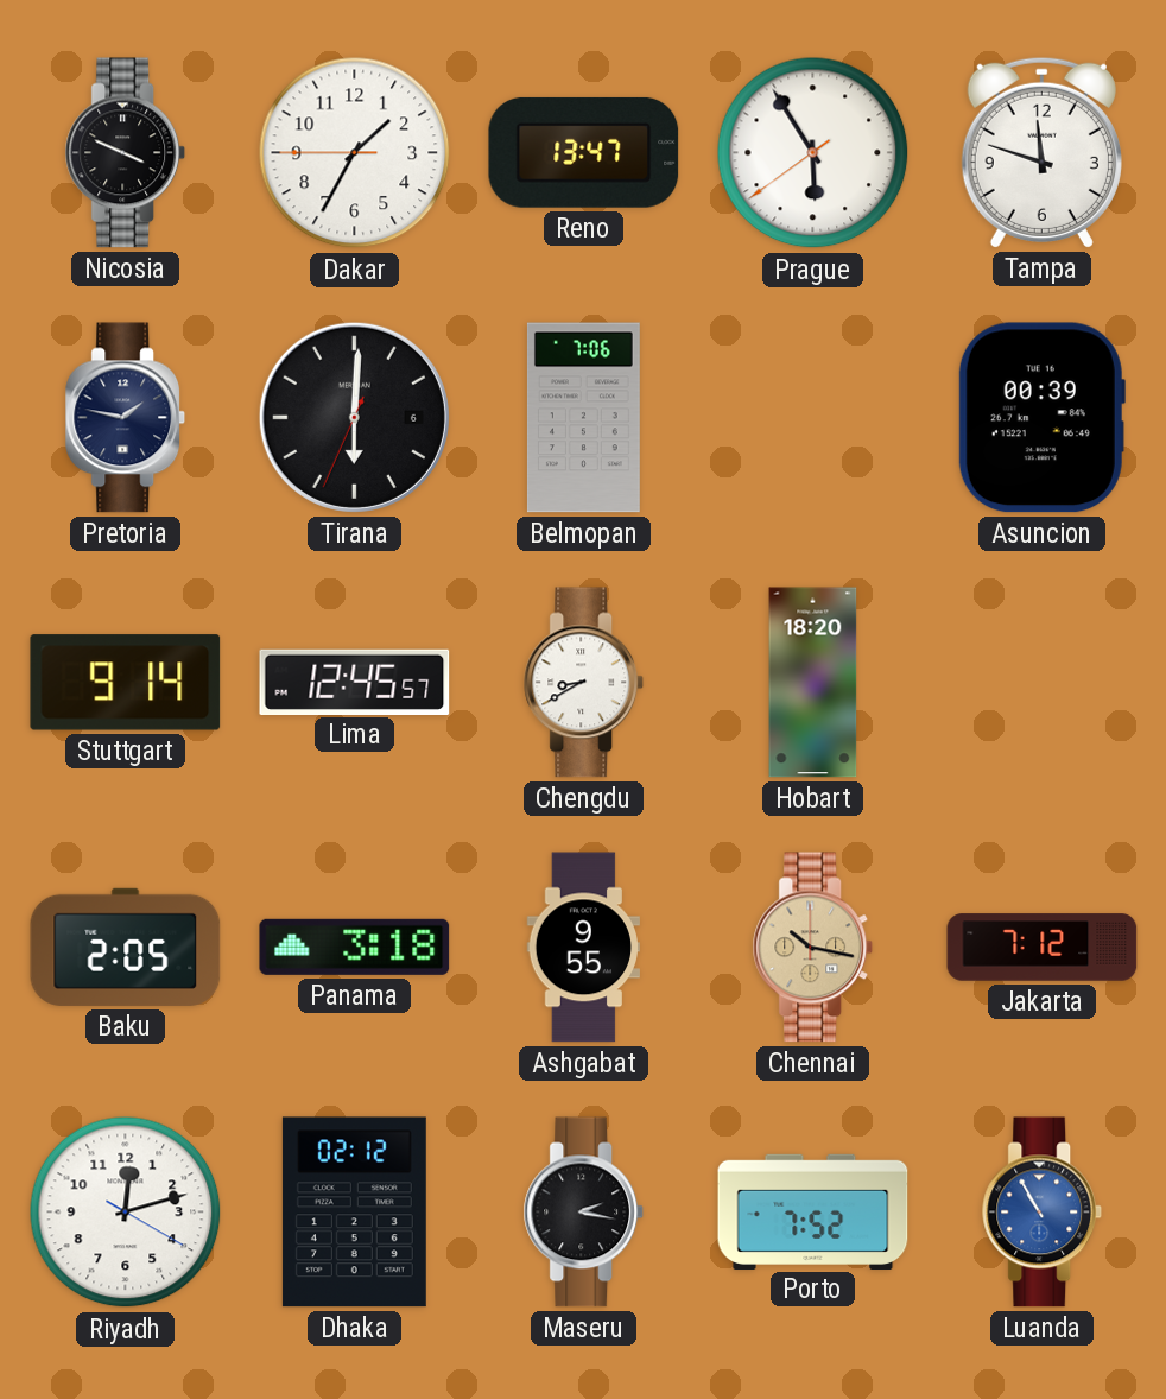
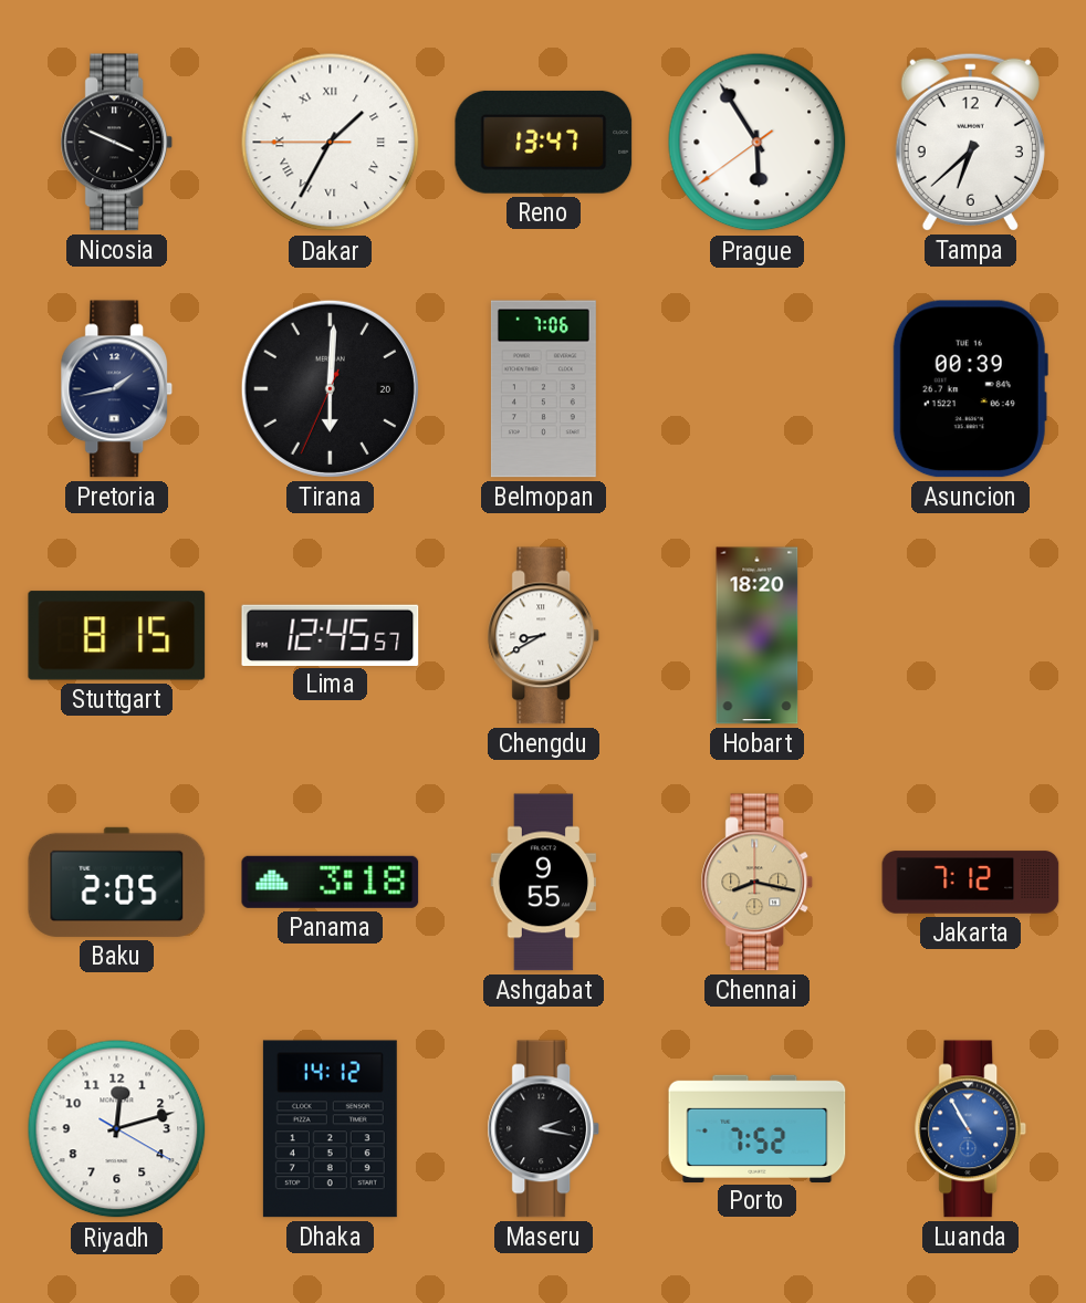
Dakar numerals: Arabic -> Roman
Tampa: 11:48 -> 6:38
Pretoria: 1:47 -> 1:43
Tirana date: 6 -> 20
Stuttgart: 9:14 -> 8:15
Chennai: 10:17 -> 8:17
Dhaka: 02:12 -> 14:12
